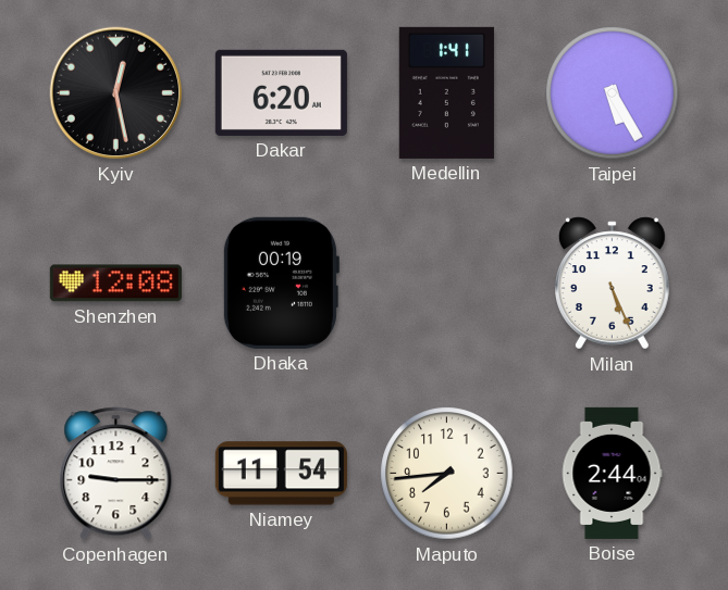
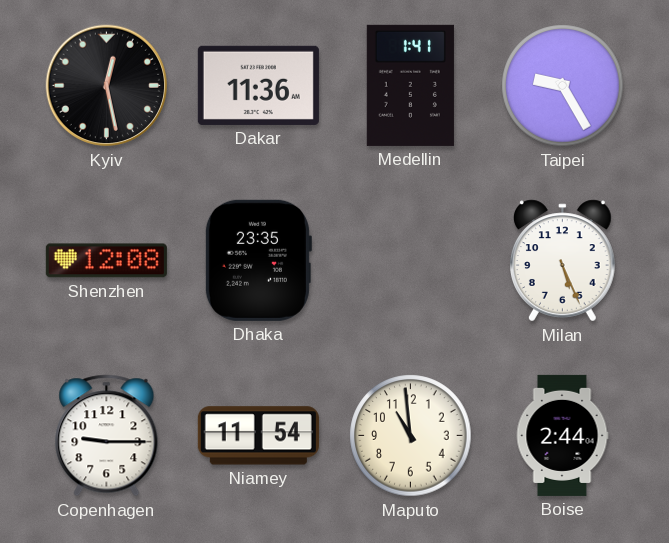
Dakar: 6:20 -> 11:36
Taipei: 5:25 -> 9:25
Dhaka: 00:19 -> 23:35
Maputo: 7:44 -> 10:59
